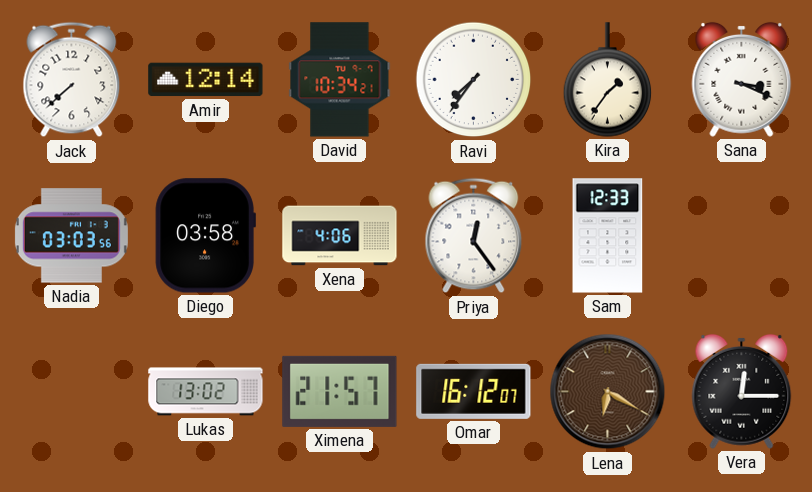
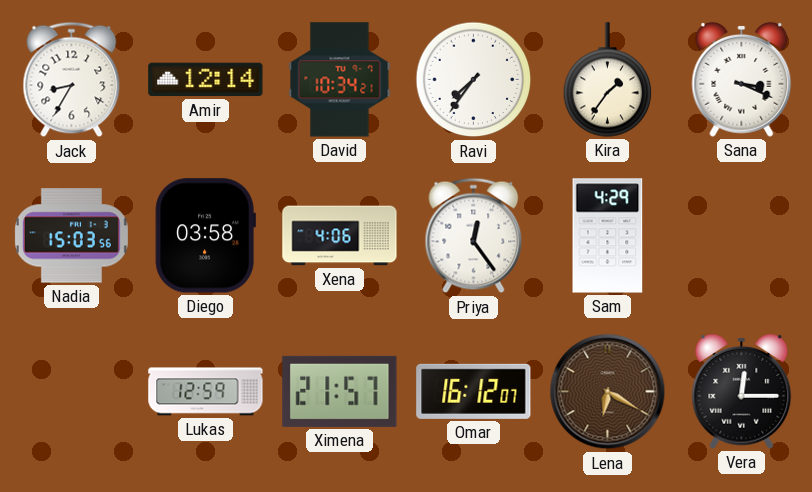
Jack: 7:38 -> 8:35
Nadia: 03:03 -> 15:03
Sam: 12:33 -> 4:29
Lukas: 13:02 -> 12:59
